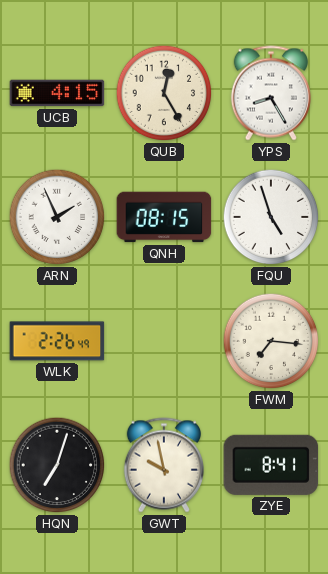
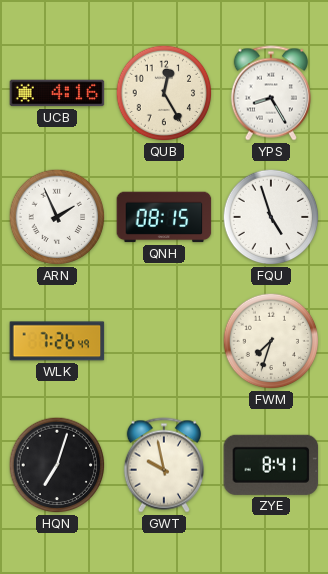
UCB: 4:15 -> 4:16
WLK: 2:26 -> 7:26
FWM: 7:16 -> 7:33
